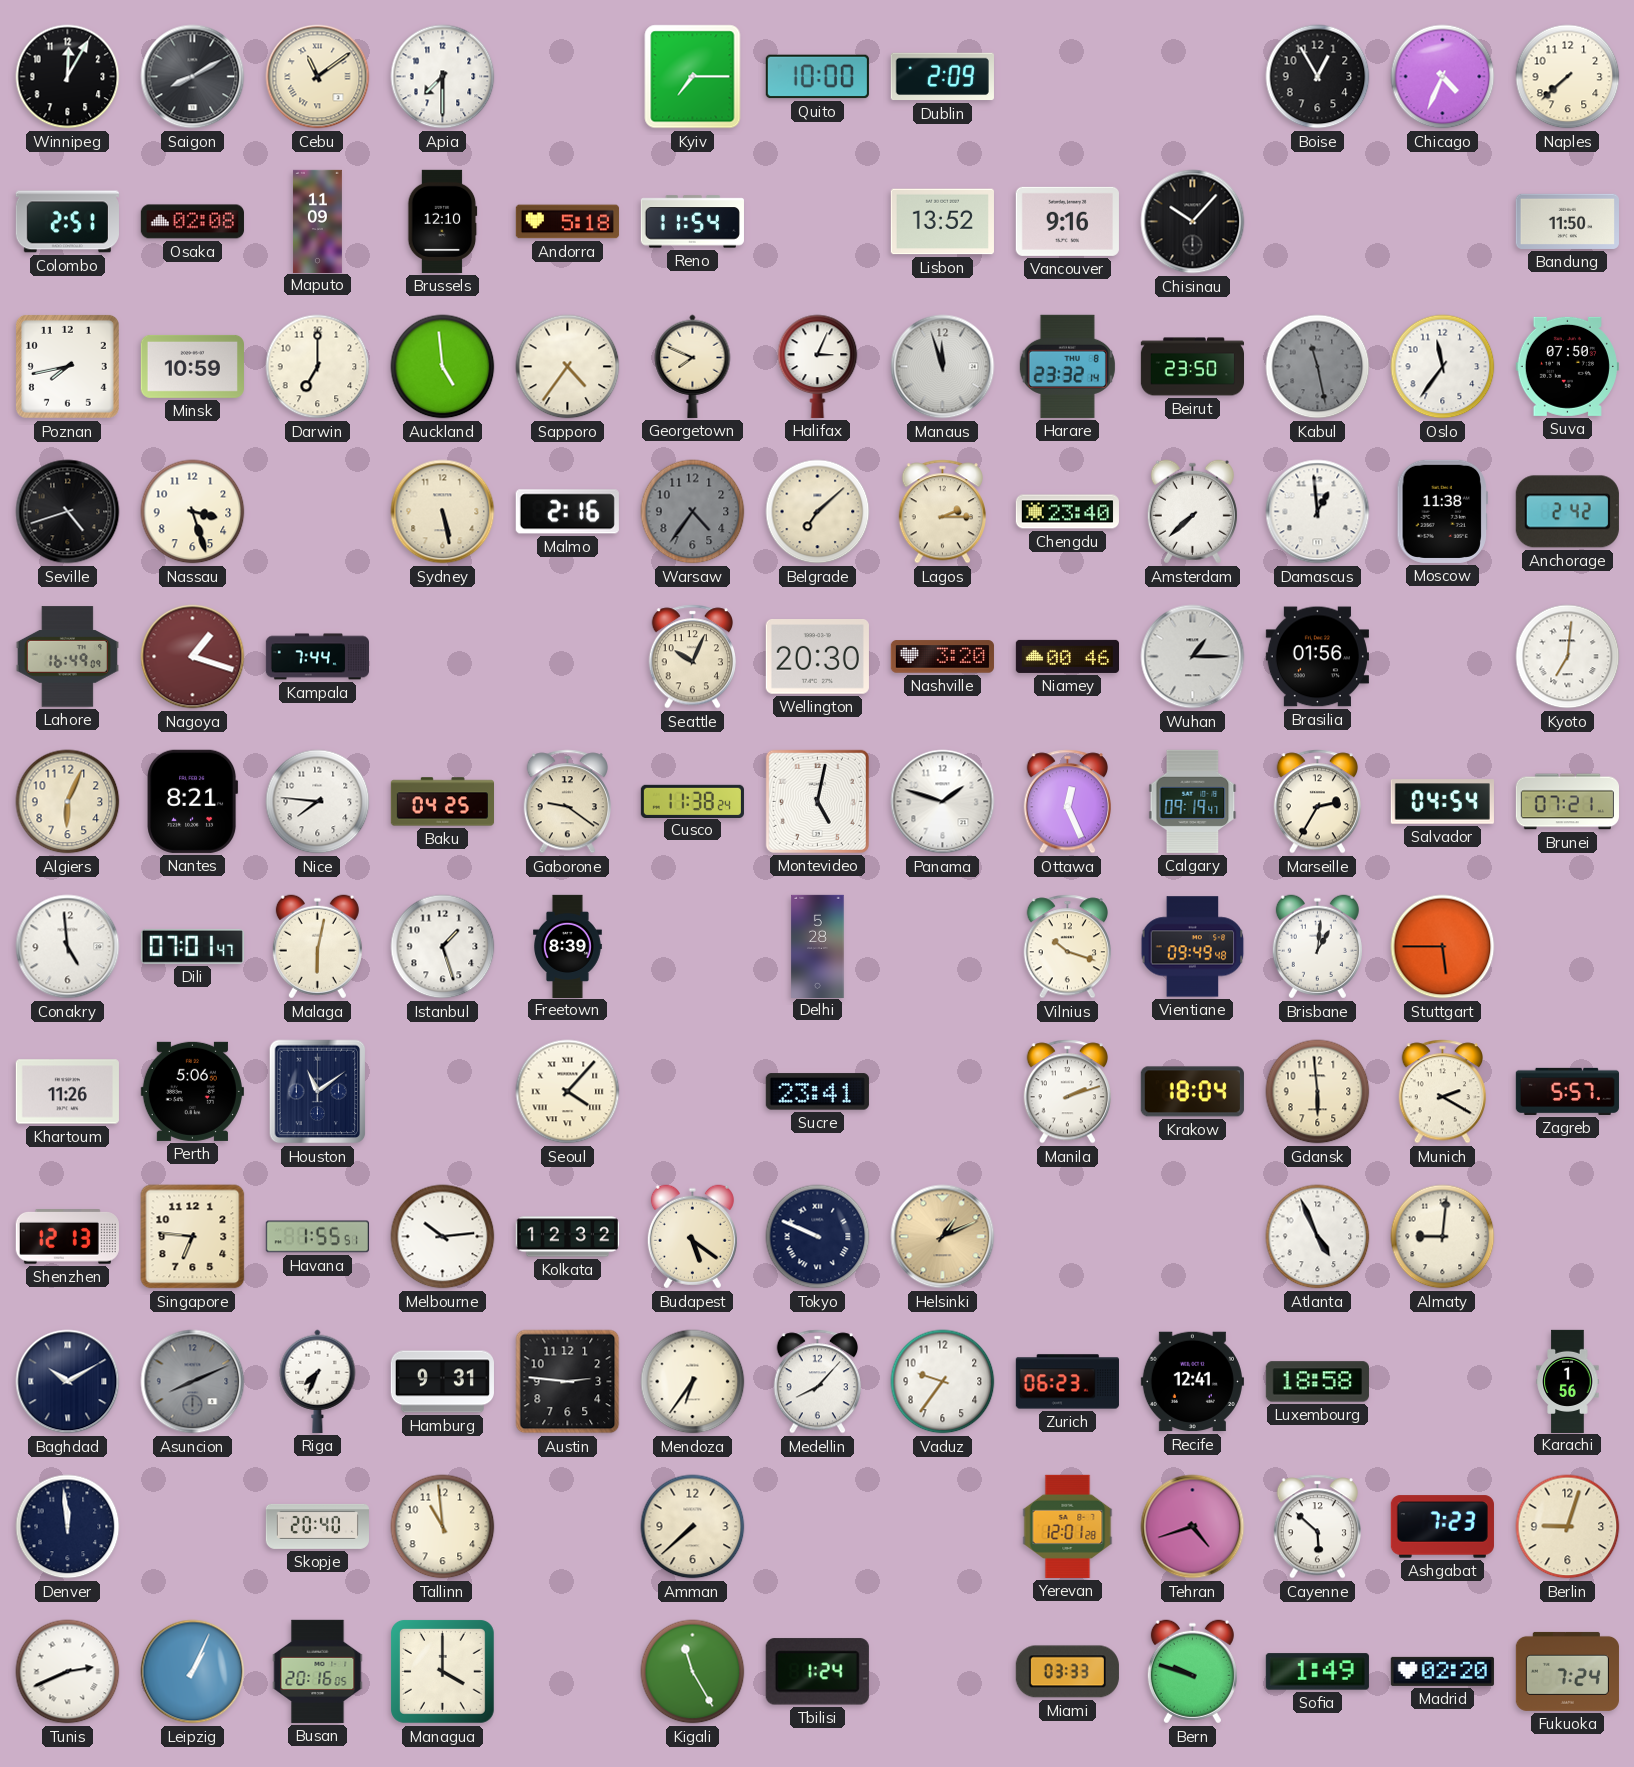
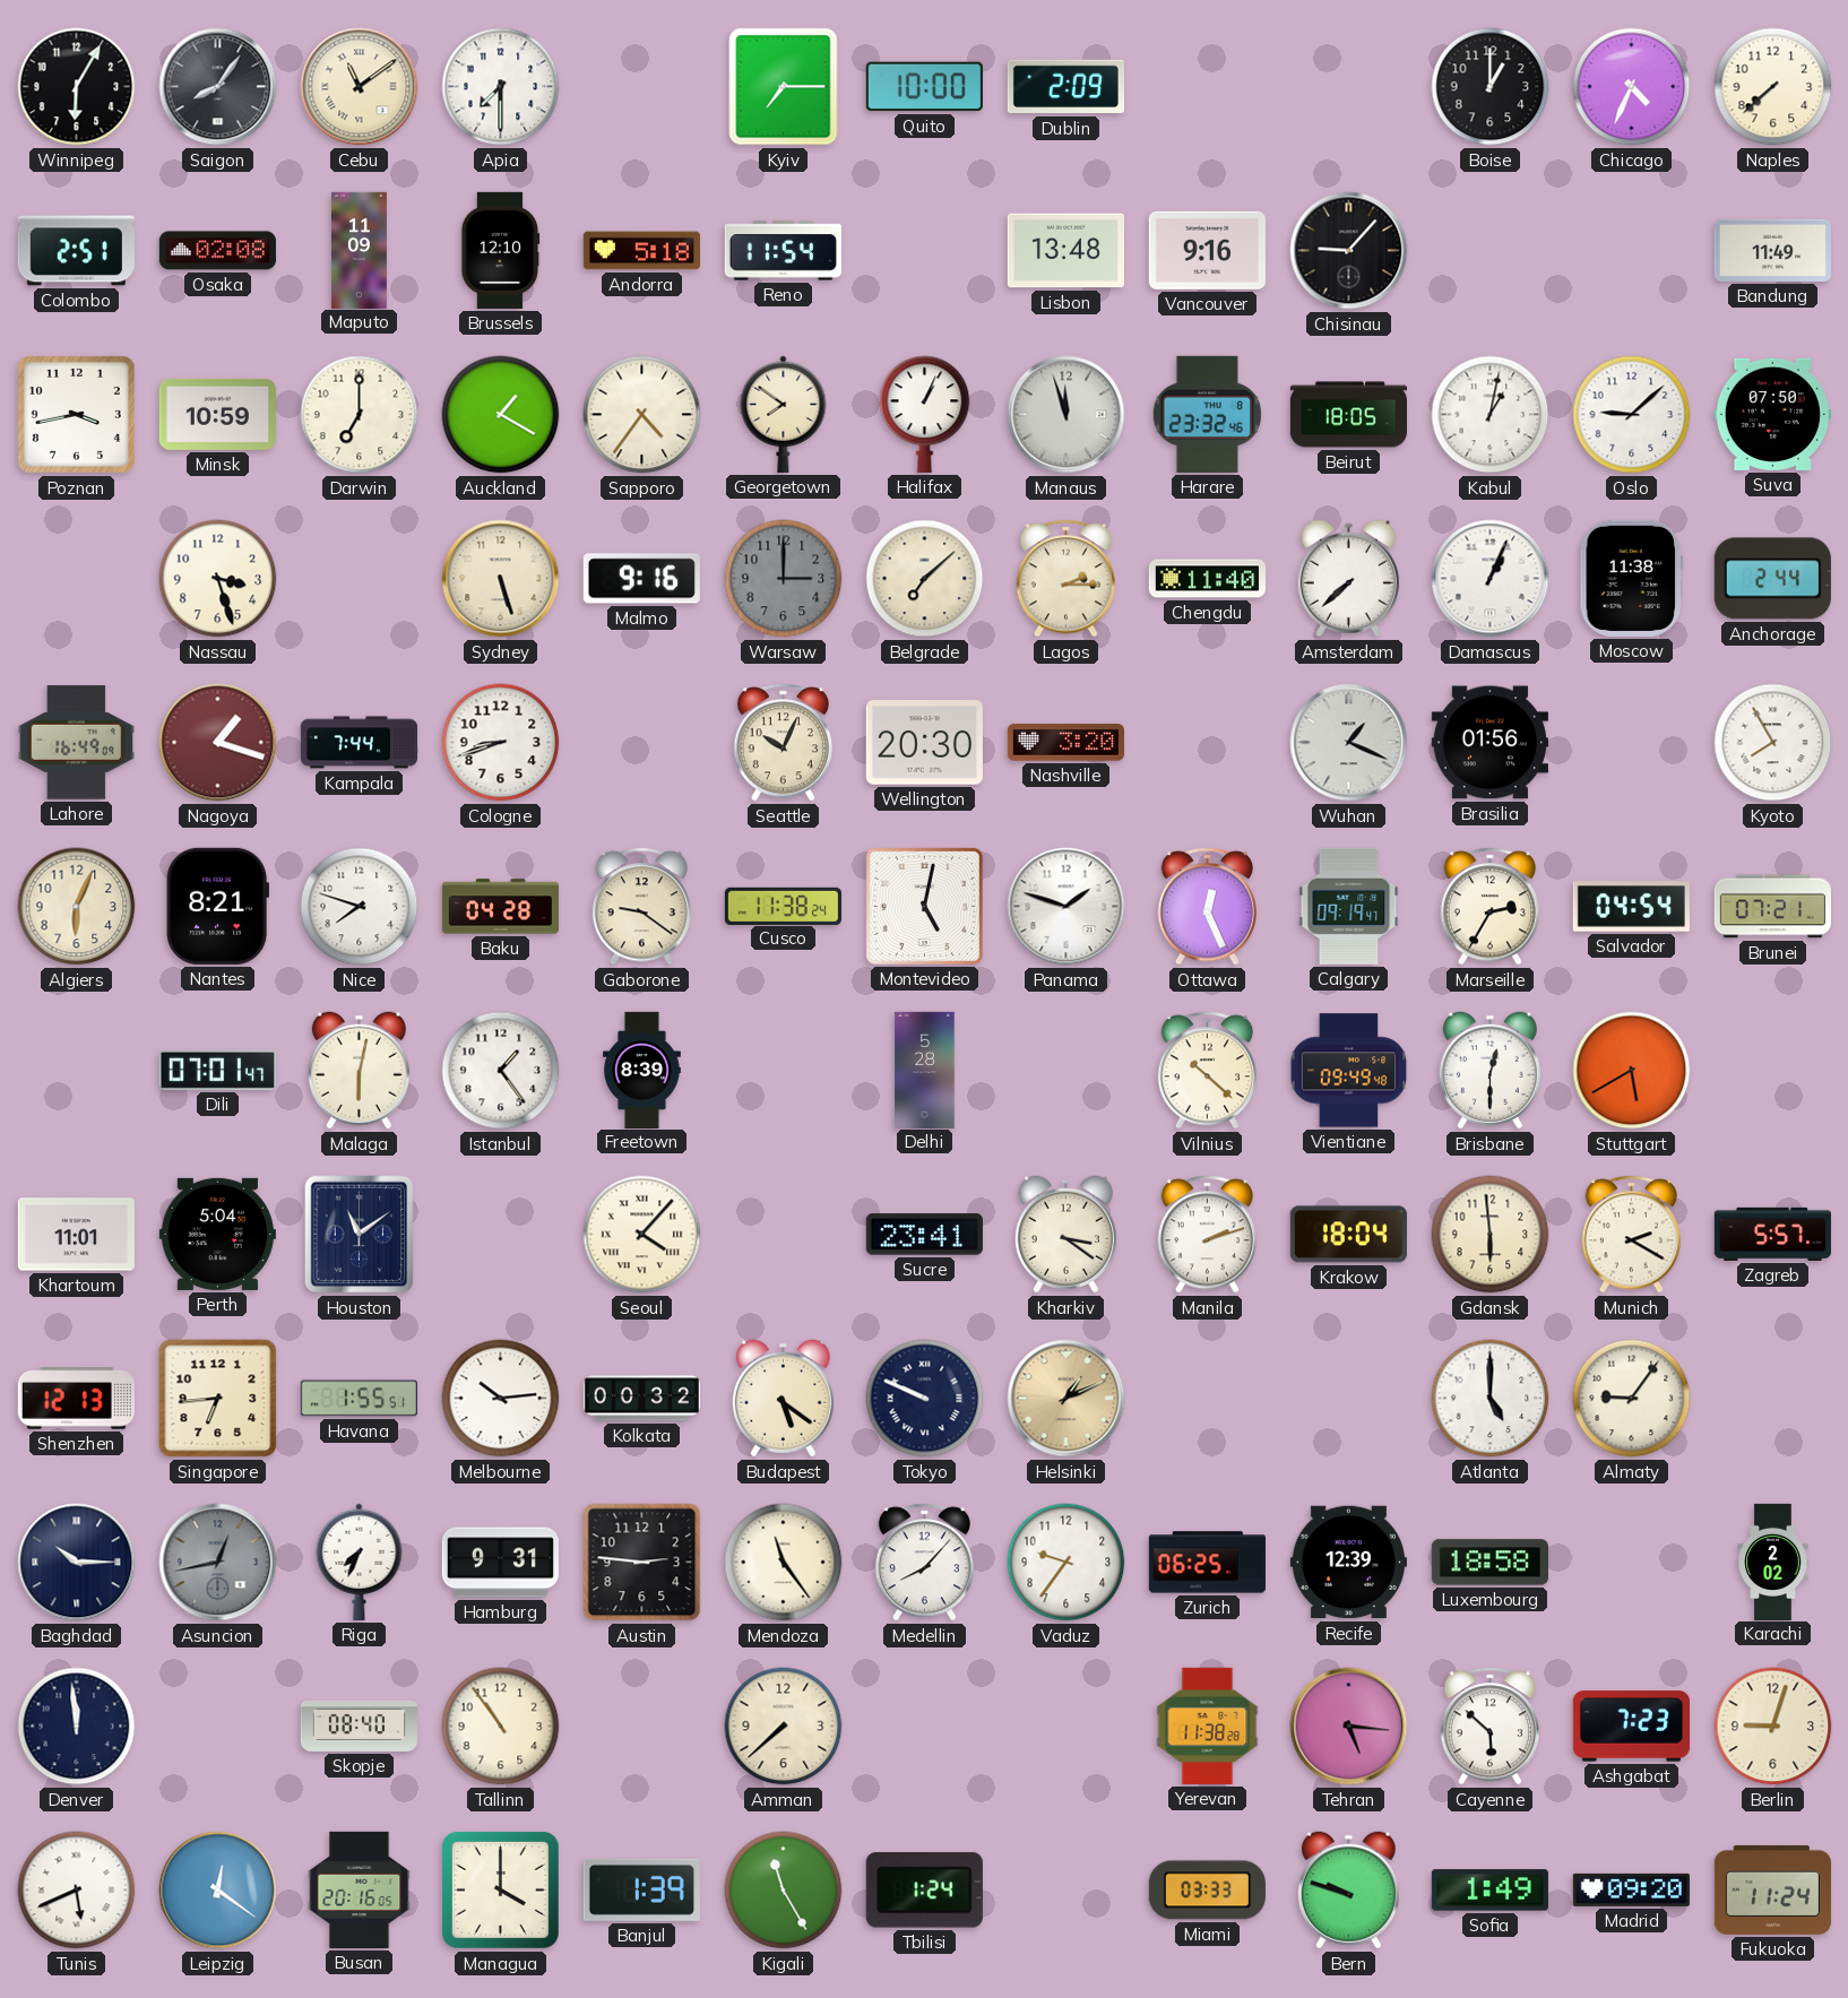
Winnipeg: 12:05 -> 6:05
Saigon: 8:10 -> 8:06
Boise: 12:55 -> 1:00
Lisbon: 13:52 -> 13:48
Chisinau: 10:07 -> 9:07
Bandung: 11:50 -> 11:49
Poznan: 7:43 -> 3:43
Auckland: 4:59 -> 1:20
Georgetown: 7:49 -> 7:51
Halifax: 3:04 -> 1:04
Harare: 23:32:14 -> 23:32:46
Beirut: 23:50 -> 18:05
Kabul: 11:28 -> 1:02
Kabul dial: grey -> white
Oslo: 11:36 -> 9:08
Seville: 4:42 -> none
Sydney: 5:28 -> 5:27
Malmo: 2:16 -> 9:16
Warsaw: 4:36 -> 3:00
Chengdu: 23:40 -> 11:40
Damascus: 12:59 -> 1:04
Anchorage: 2:42 -> 2:44
Cologne: none -> 8:42
Niamey: 00:46 -> none
Wuhan: 1:15 -> 1:19
Kyoto: 7:01 -> 7:55
Nice: 7:46 -> 7:48
Baku: 04:25 -> 04:28
Conakry: 4:59 -> none
Istanbul: 1:27 -> 1:24
Vilnius: 10:18 -> 10:22
Brisbane: 1:01 -> 12:30
Stuttgart: 5:45 -> 5:40
Khartoum: 11:26 -> 11:01
Perth: 5:06 -> 5:04
Kharkiv: none -> 3:21
Singapore: 6:46 -> 6:44
Kolkata: 12:32 -> 00:32
Atlanta: 4:56 -> 5:00
Almaty: 9:01 -> 9:06
Baghdad: 10:10 -> 10:15
Asuncion: 8:11 -> 12:43
Mendoza: 6:36 -> 11:24
Zurich: 06:23 -> 06:25
Recife: 12:41 -> 12:39
Karachi: 1:56 -> 2:02
Skopje: 20:40 -> 08:40
Tallinn: 10:59 -> 10:54
Yerevan: 12:01 -> 11:38
Tehran: 4:42 -> 5:16
Tunis: 2:41 -> 5:41
Leipzig: 1:04 -> 12:21
Banjul: none -> 1:39
Madrid: 02:20 -> 09:20
Fukuoka: 7:24 -> 11:24
